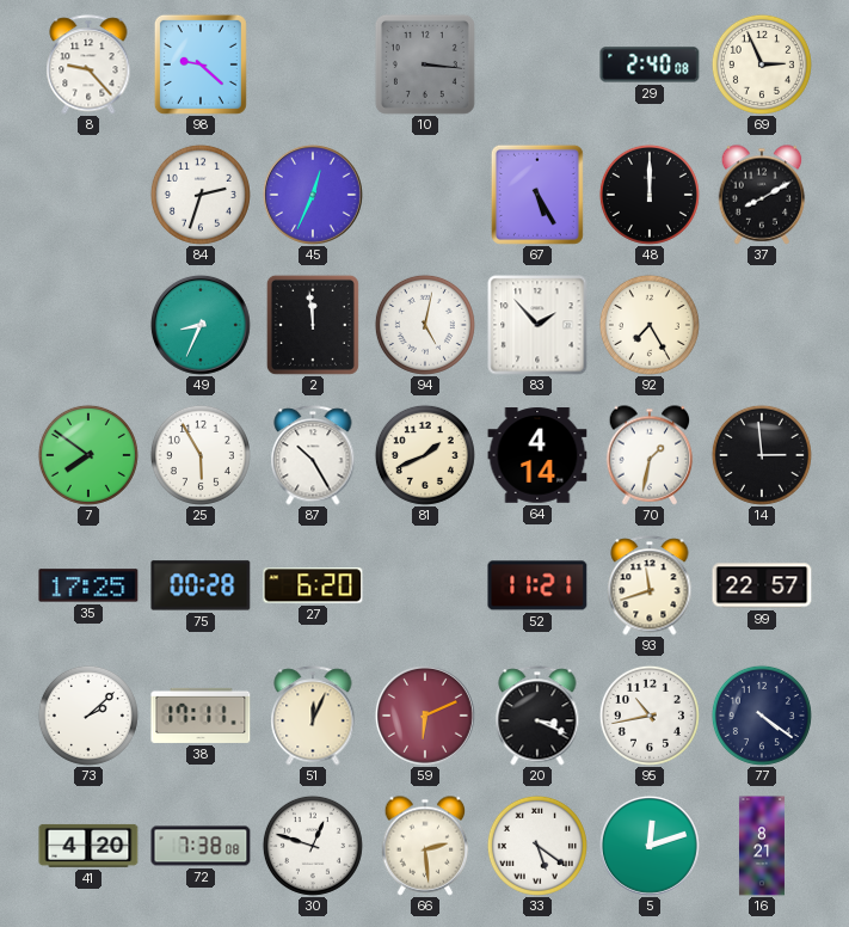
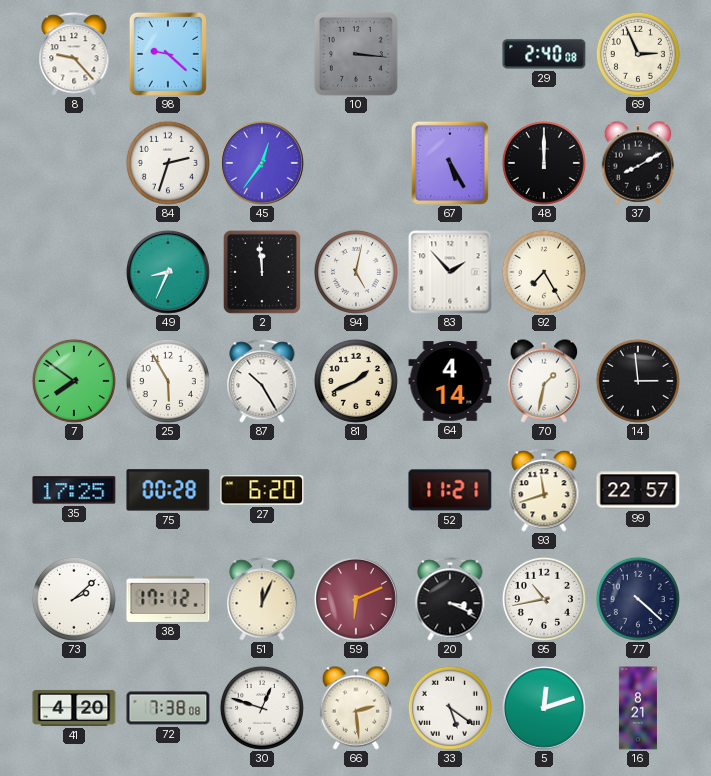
45: 12:34 -> 12:36
38: 17:11 -> 17:12
77: 4:21 -> 4:22
